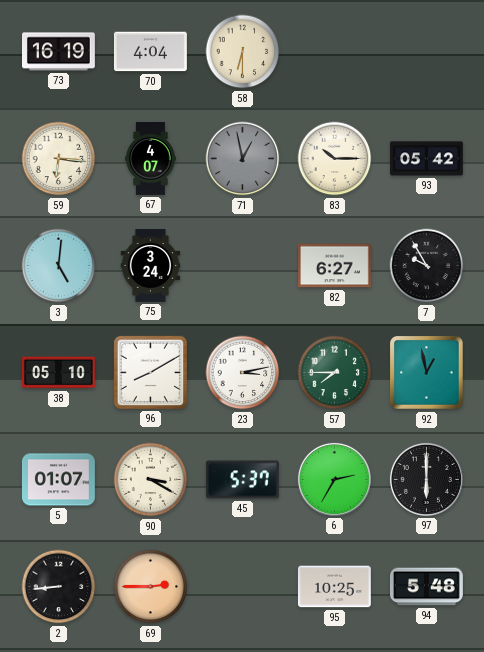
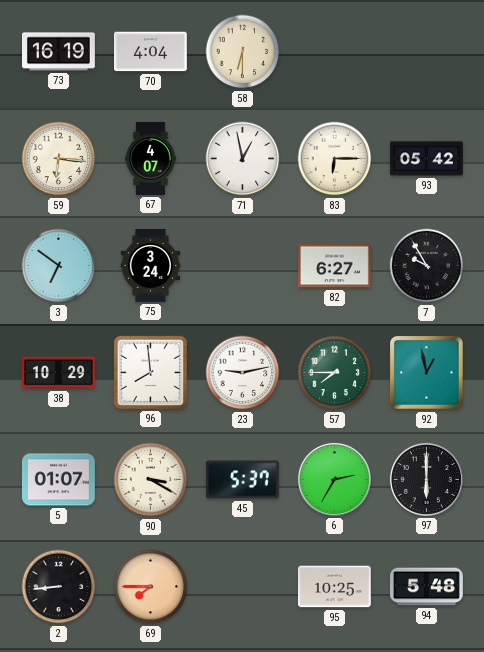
71 dial: grey -> white
83: 10:15 -> 6:15
3: 5:01 -> 6:51
38: 05:10 -> 10:29
96: 8:10 -> 7:59
23: 3:13 -> 9:13
69: 2:45 -> 7:45
